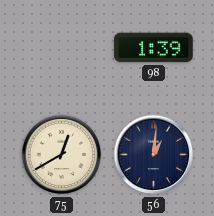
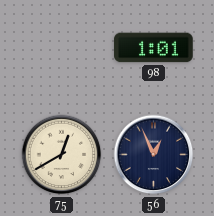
98: 1:39 -> 1:01
56: 1:01 -> 12:56
